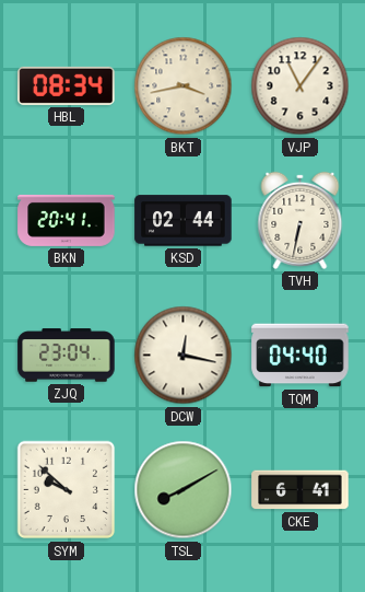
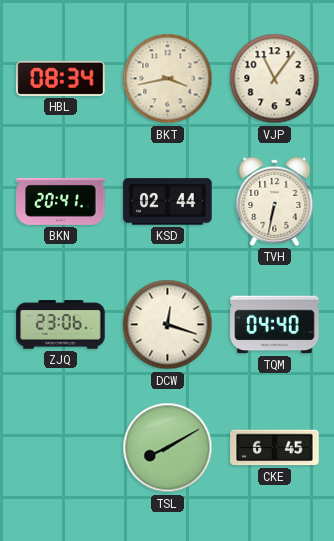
ZJQ: 23:04 -> 23:06
DCW: 12:17 -> 12:18
SYM: 9:52 -> none
CKE: 6:41 -> 6:45
